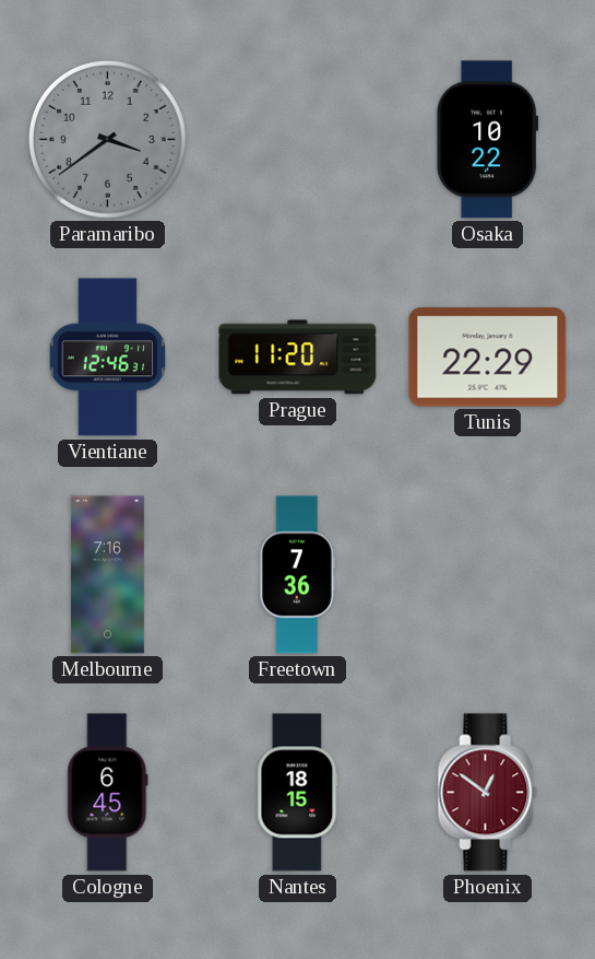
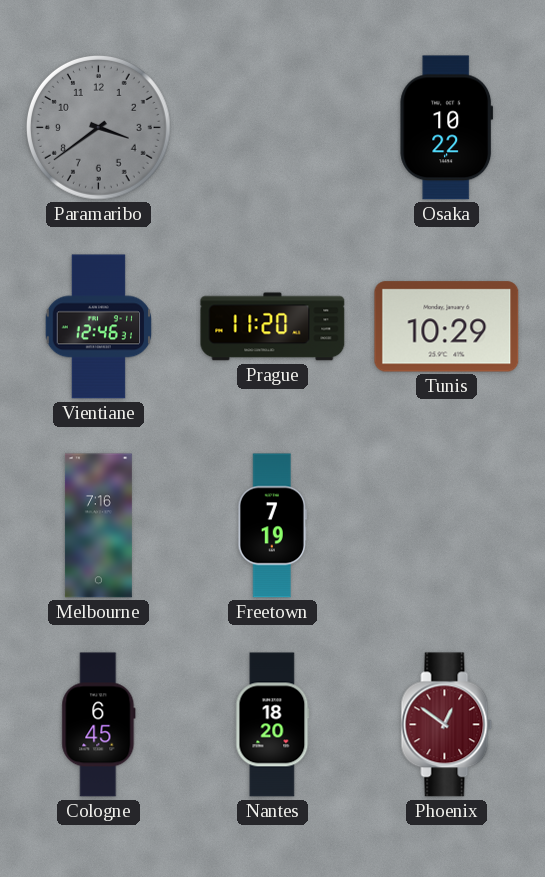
Tunis: 22:29 -> 10:29
Freetown: 7:36 -> 7:19
Nantes: 18:15 -> 18:20
